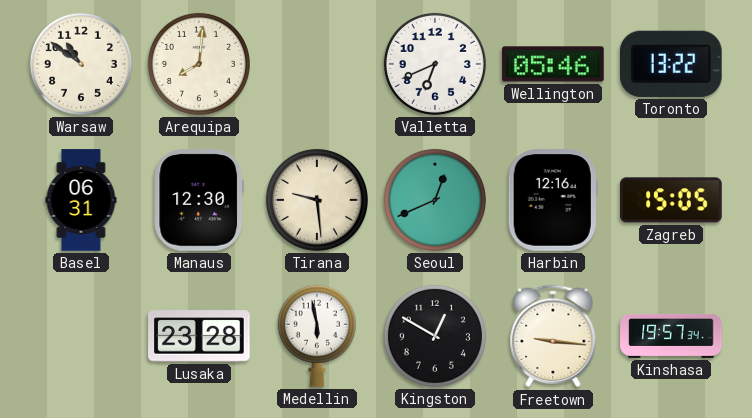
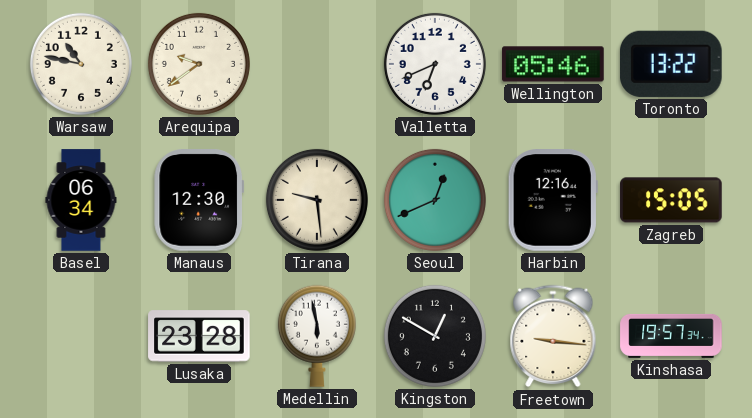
Warsaw: 10:51 -> 10:47
Arequipa: 8:01 -> 9:39
Basel: 06:31 -> 06:34
